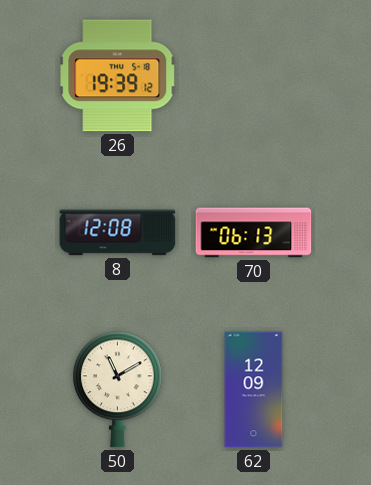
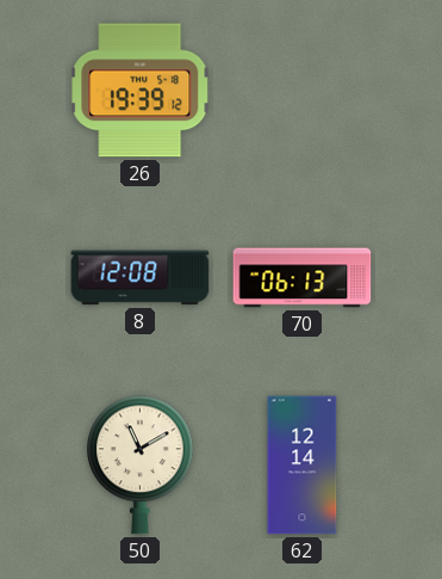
62: 12:09 -> 12:14
